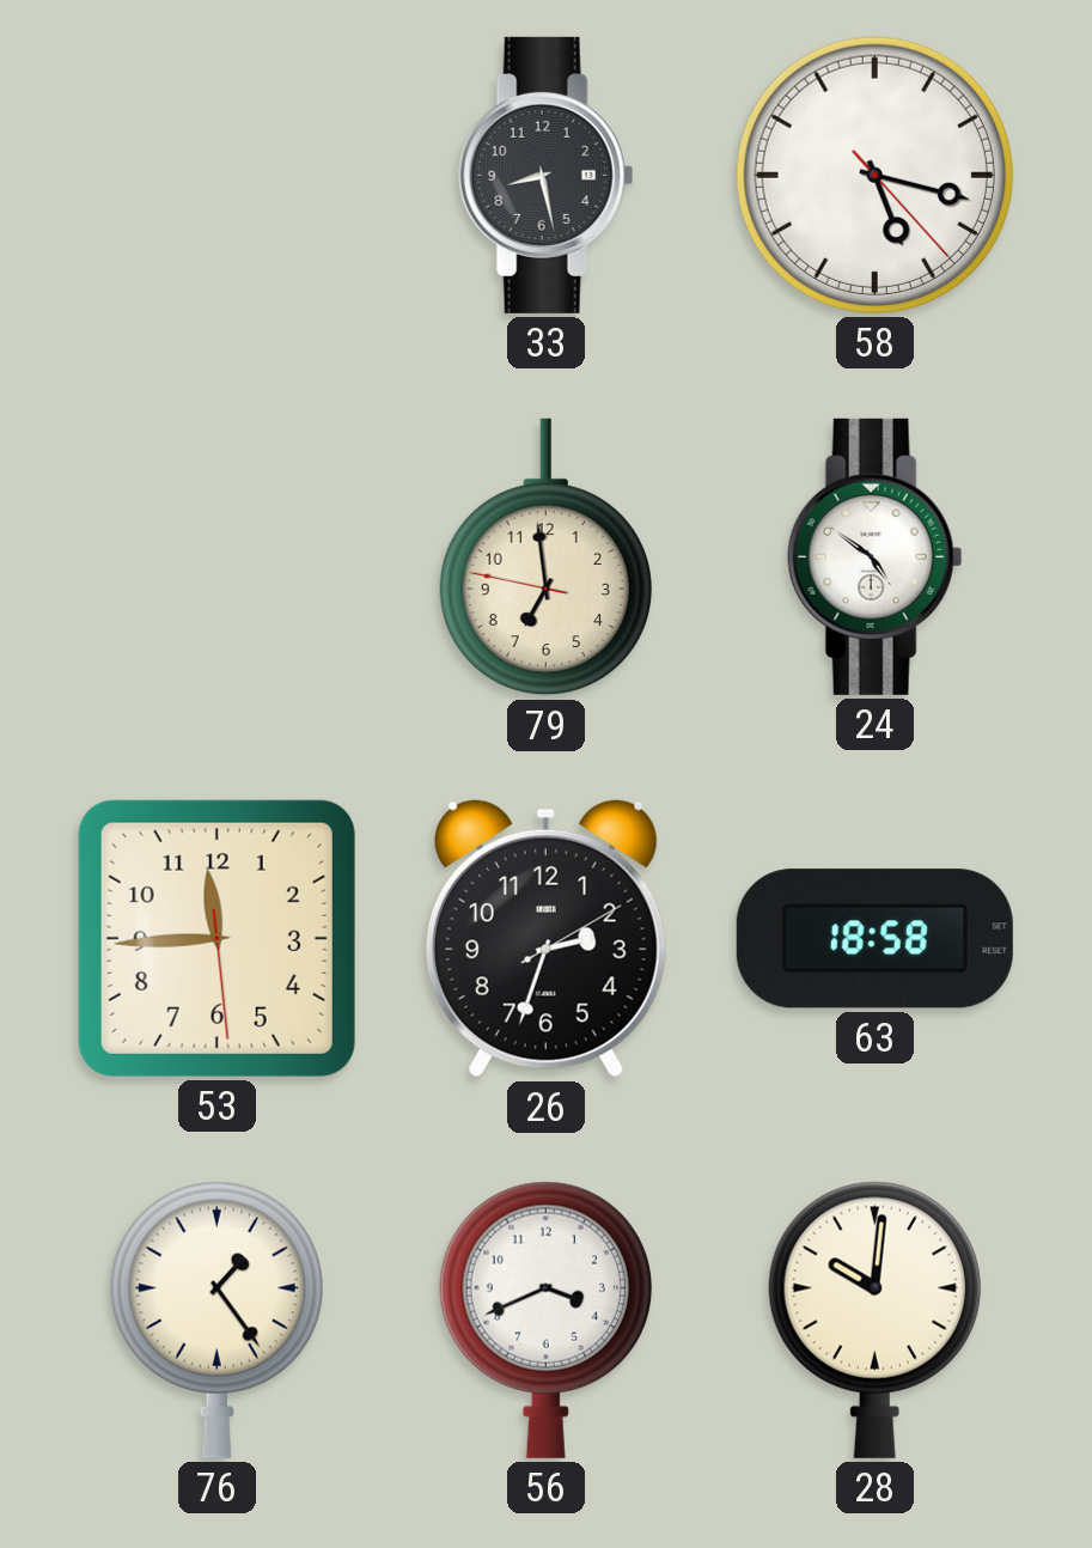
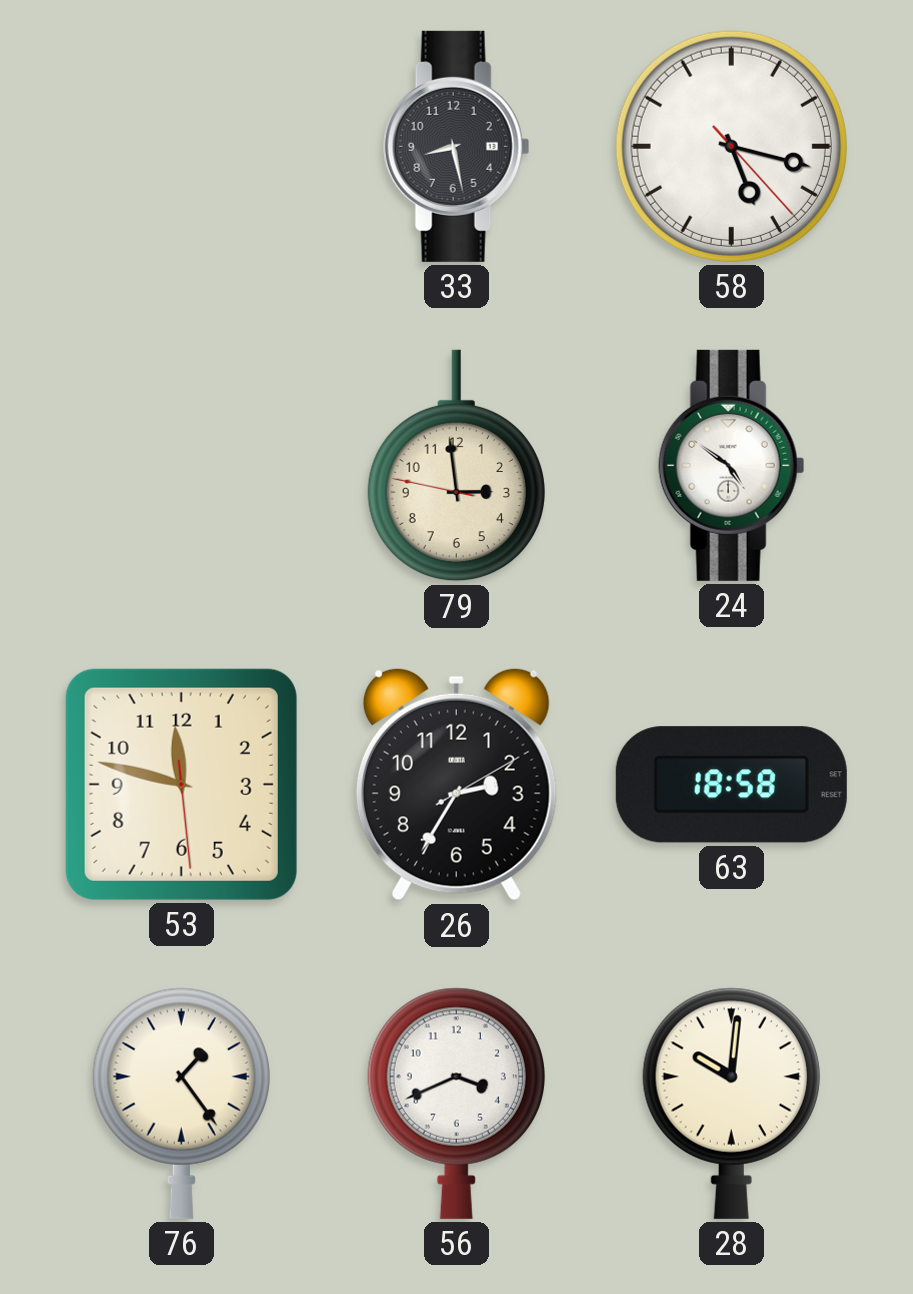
79: 6:58 -> 2:58
53: 11:44 -> 11:47
26: 2:33 -> 2:35
